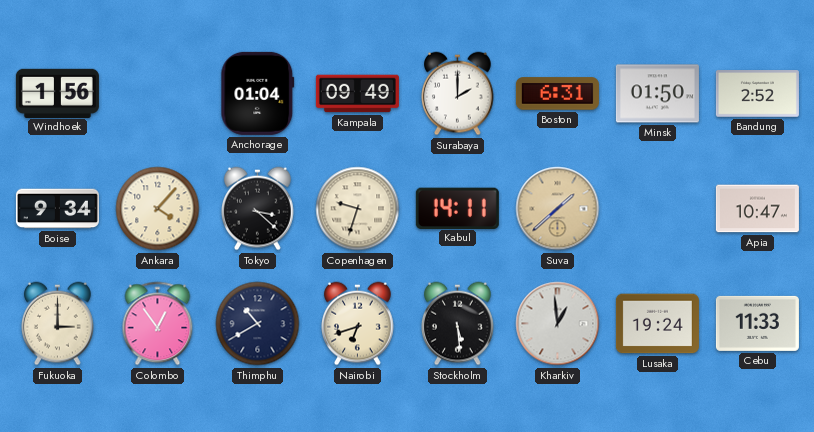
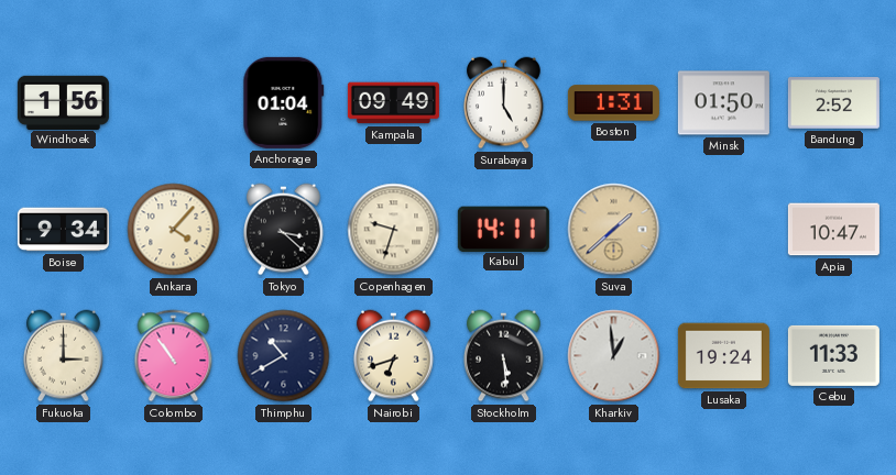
Surabaya: 2:00 -> 5:00
Boston: 6:31 -> 1:31
Colombo: 12:54 -> 10:54
